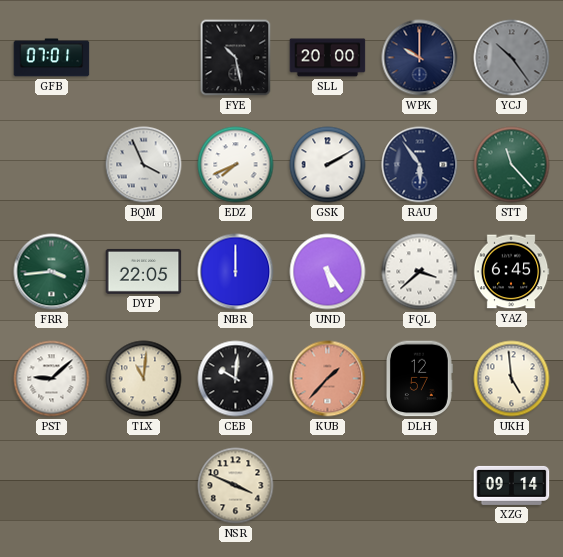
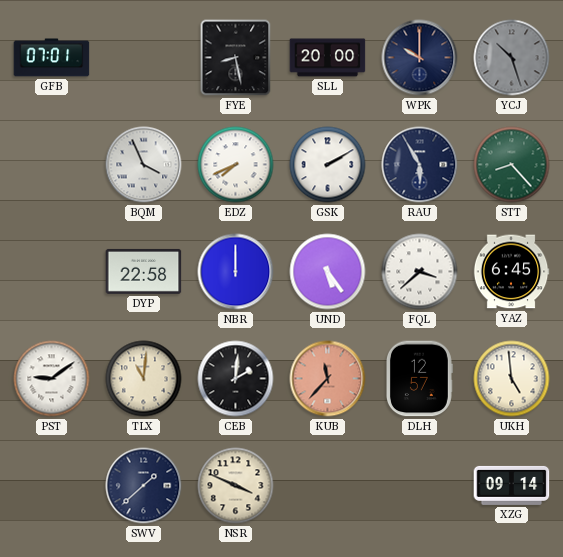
FYE: 10:28 -> 8:28
YCJ: 10:24 -> 10:27
RAU: 5:54 -> 5:55
STT: 11:23 -> 8:23
FRR: 3:44 -> none
DYP: 22:05 -> 22:58
PST: 9:08 -> 9:09
CEB: 10:01 -> 2:01
KUB: 1:37 -> 11:37
SWV: none -> 1:38
